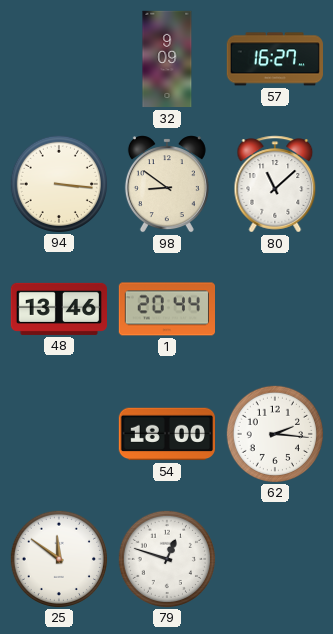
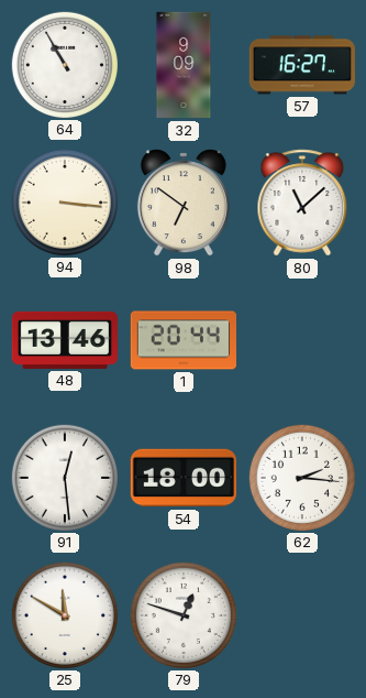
64: none -> 10:55
98: 8:51 -> 6:51
91: none -> 12:29
25: 11:51 -> 11:50
